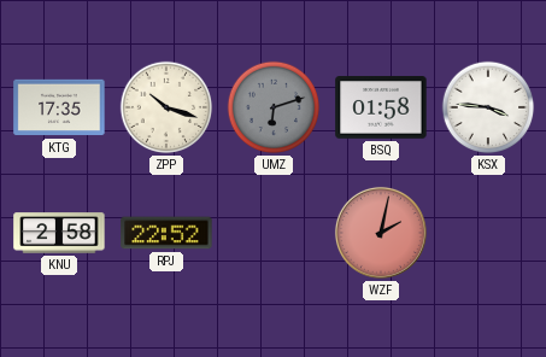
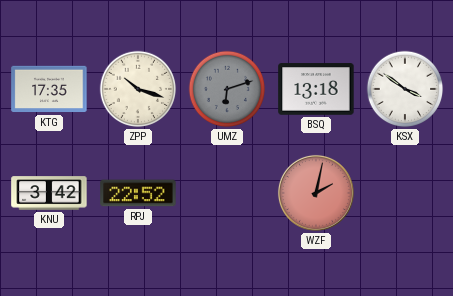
BSQ: 01:58 -> 13:18
KSX: 3:46 -> 3:51
KNU: 2:58 -> 3:42
